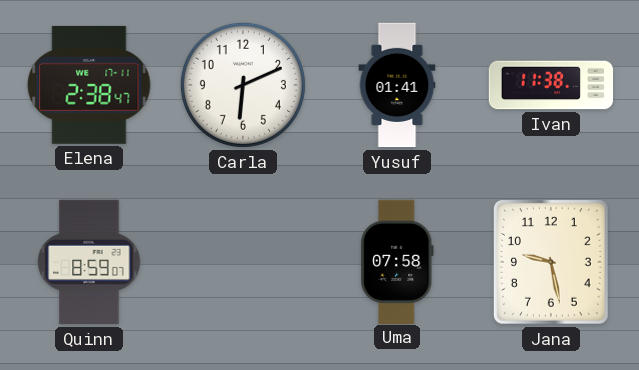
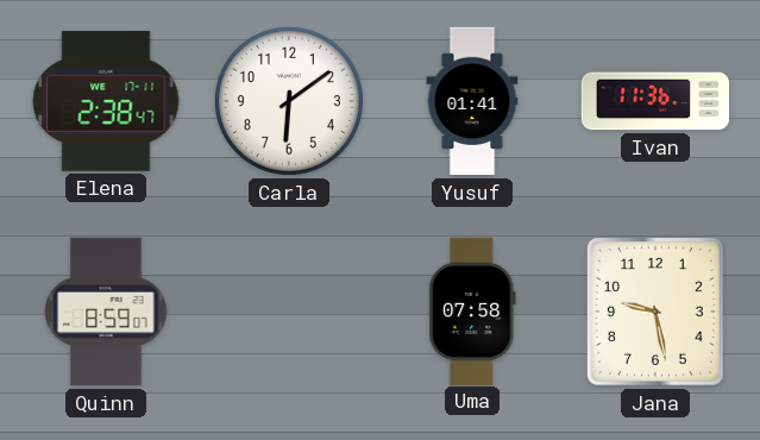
Carla: 6:11 -> 6:09
Ivan: 11:38 -> 11:36
